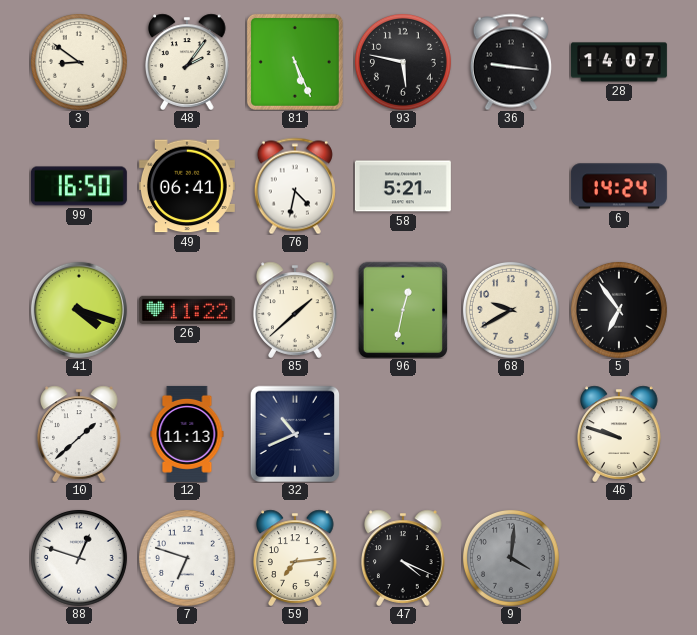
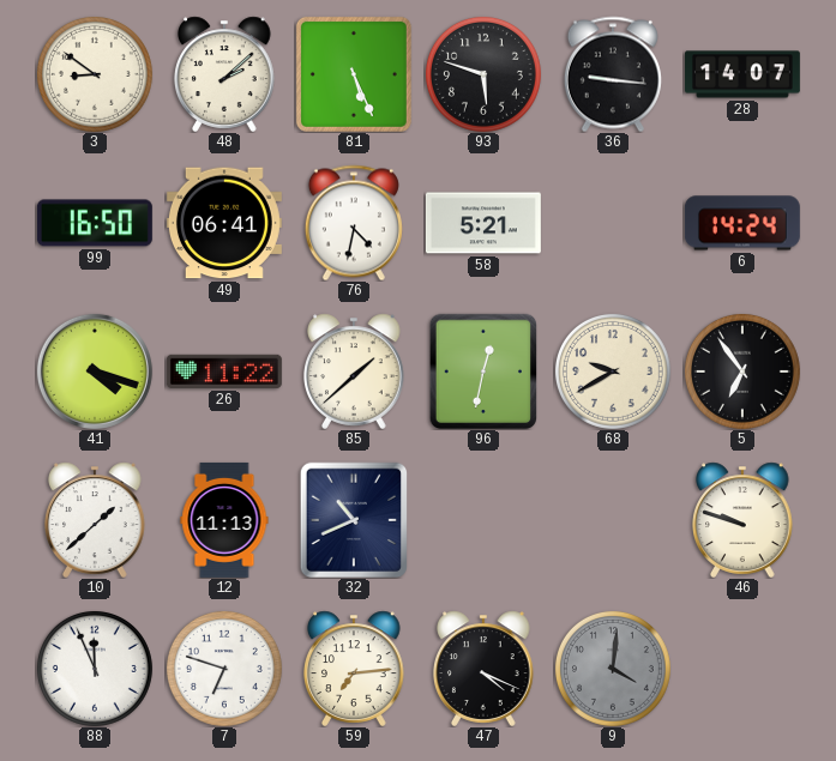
48: 2:06 -> 2:08
93: 5:47 -> 5:48
88: 12:48 -> 11:56
